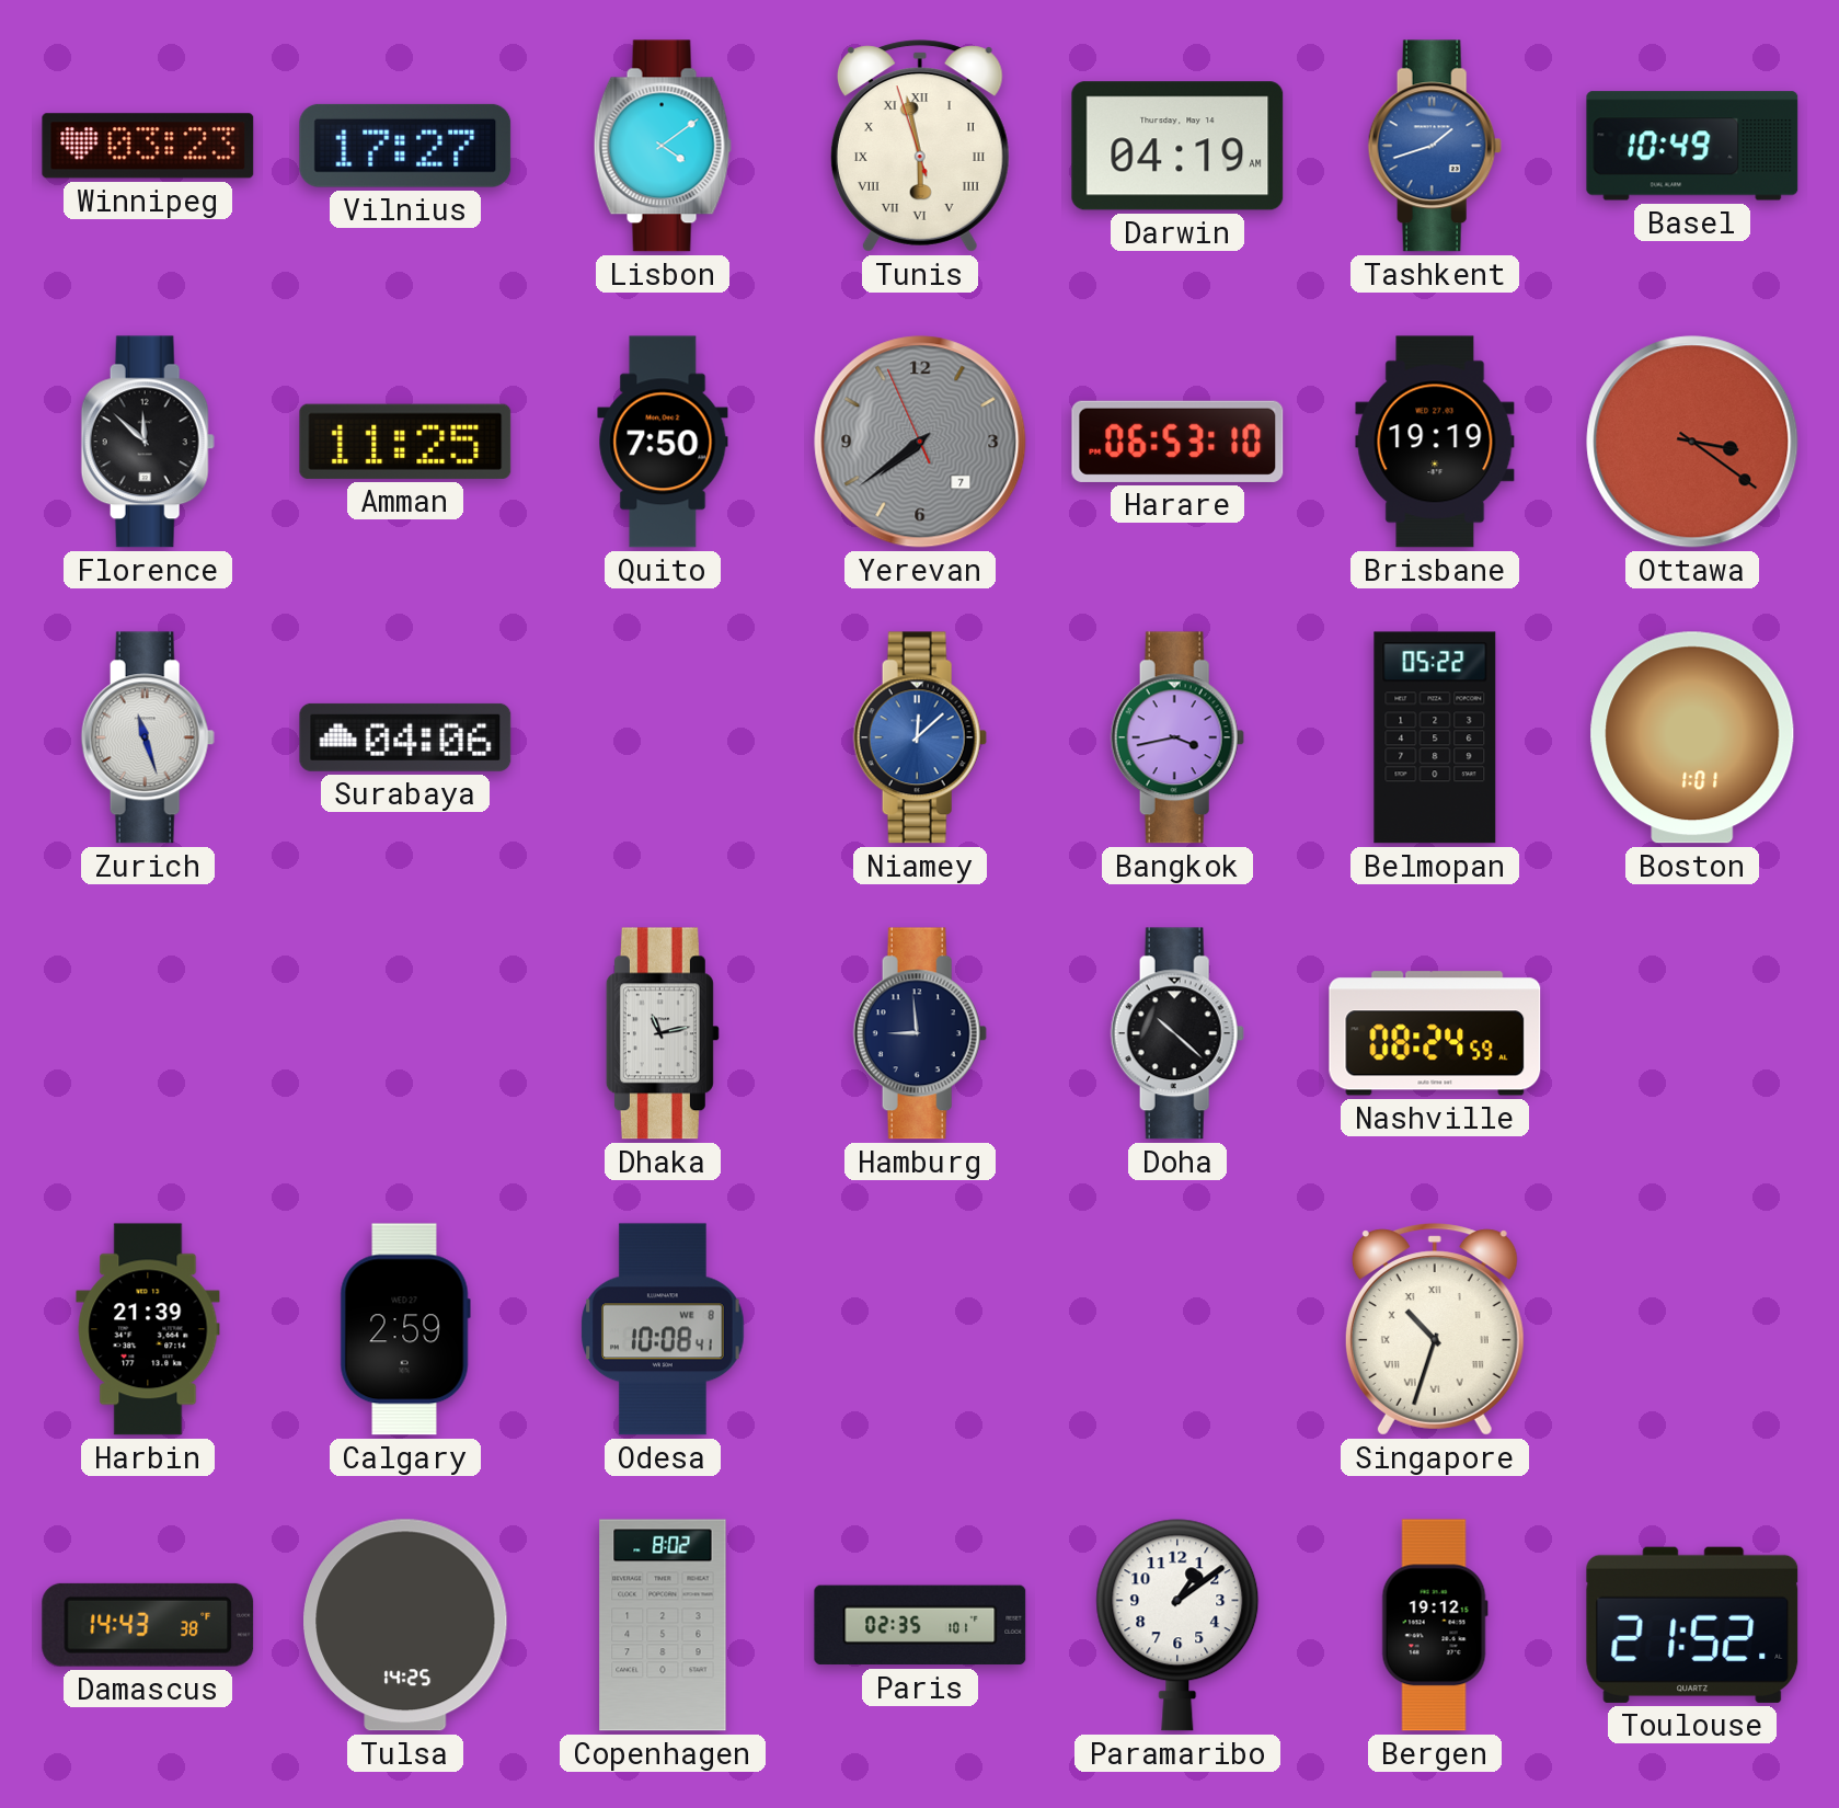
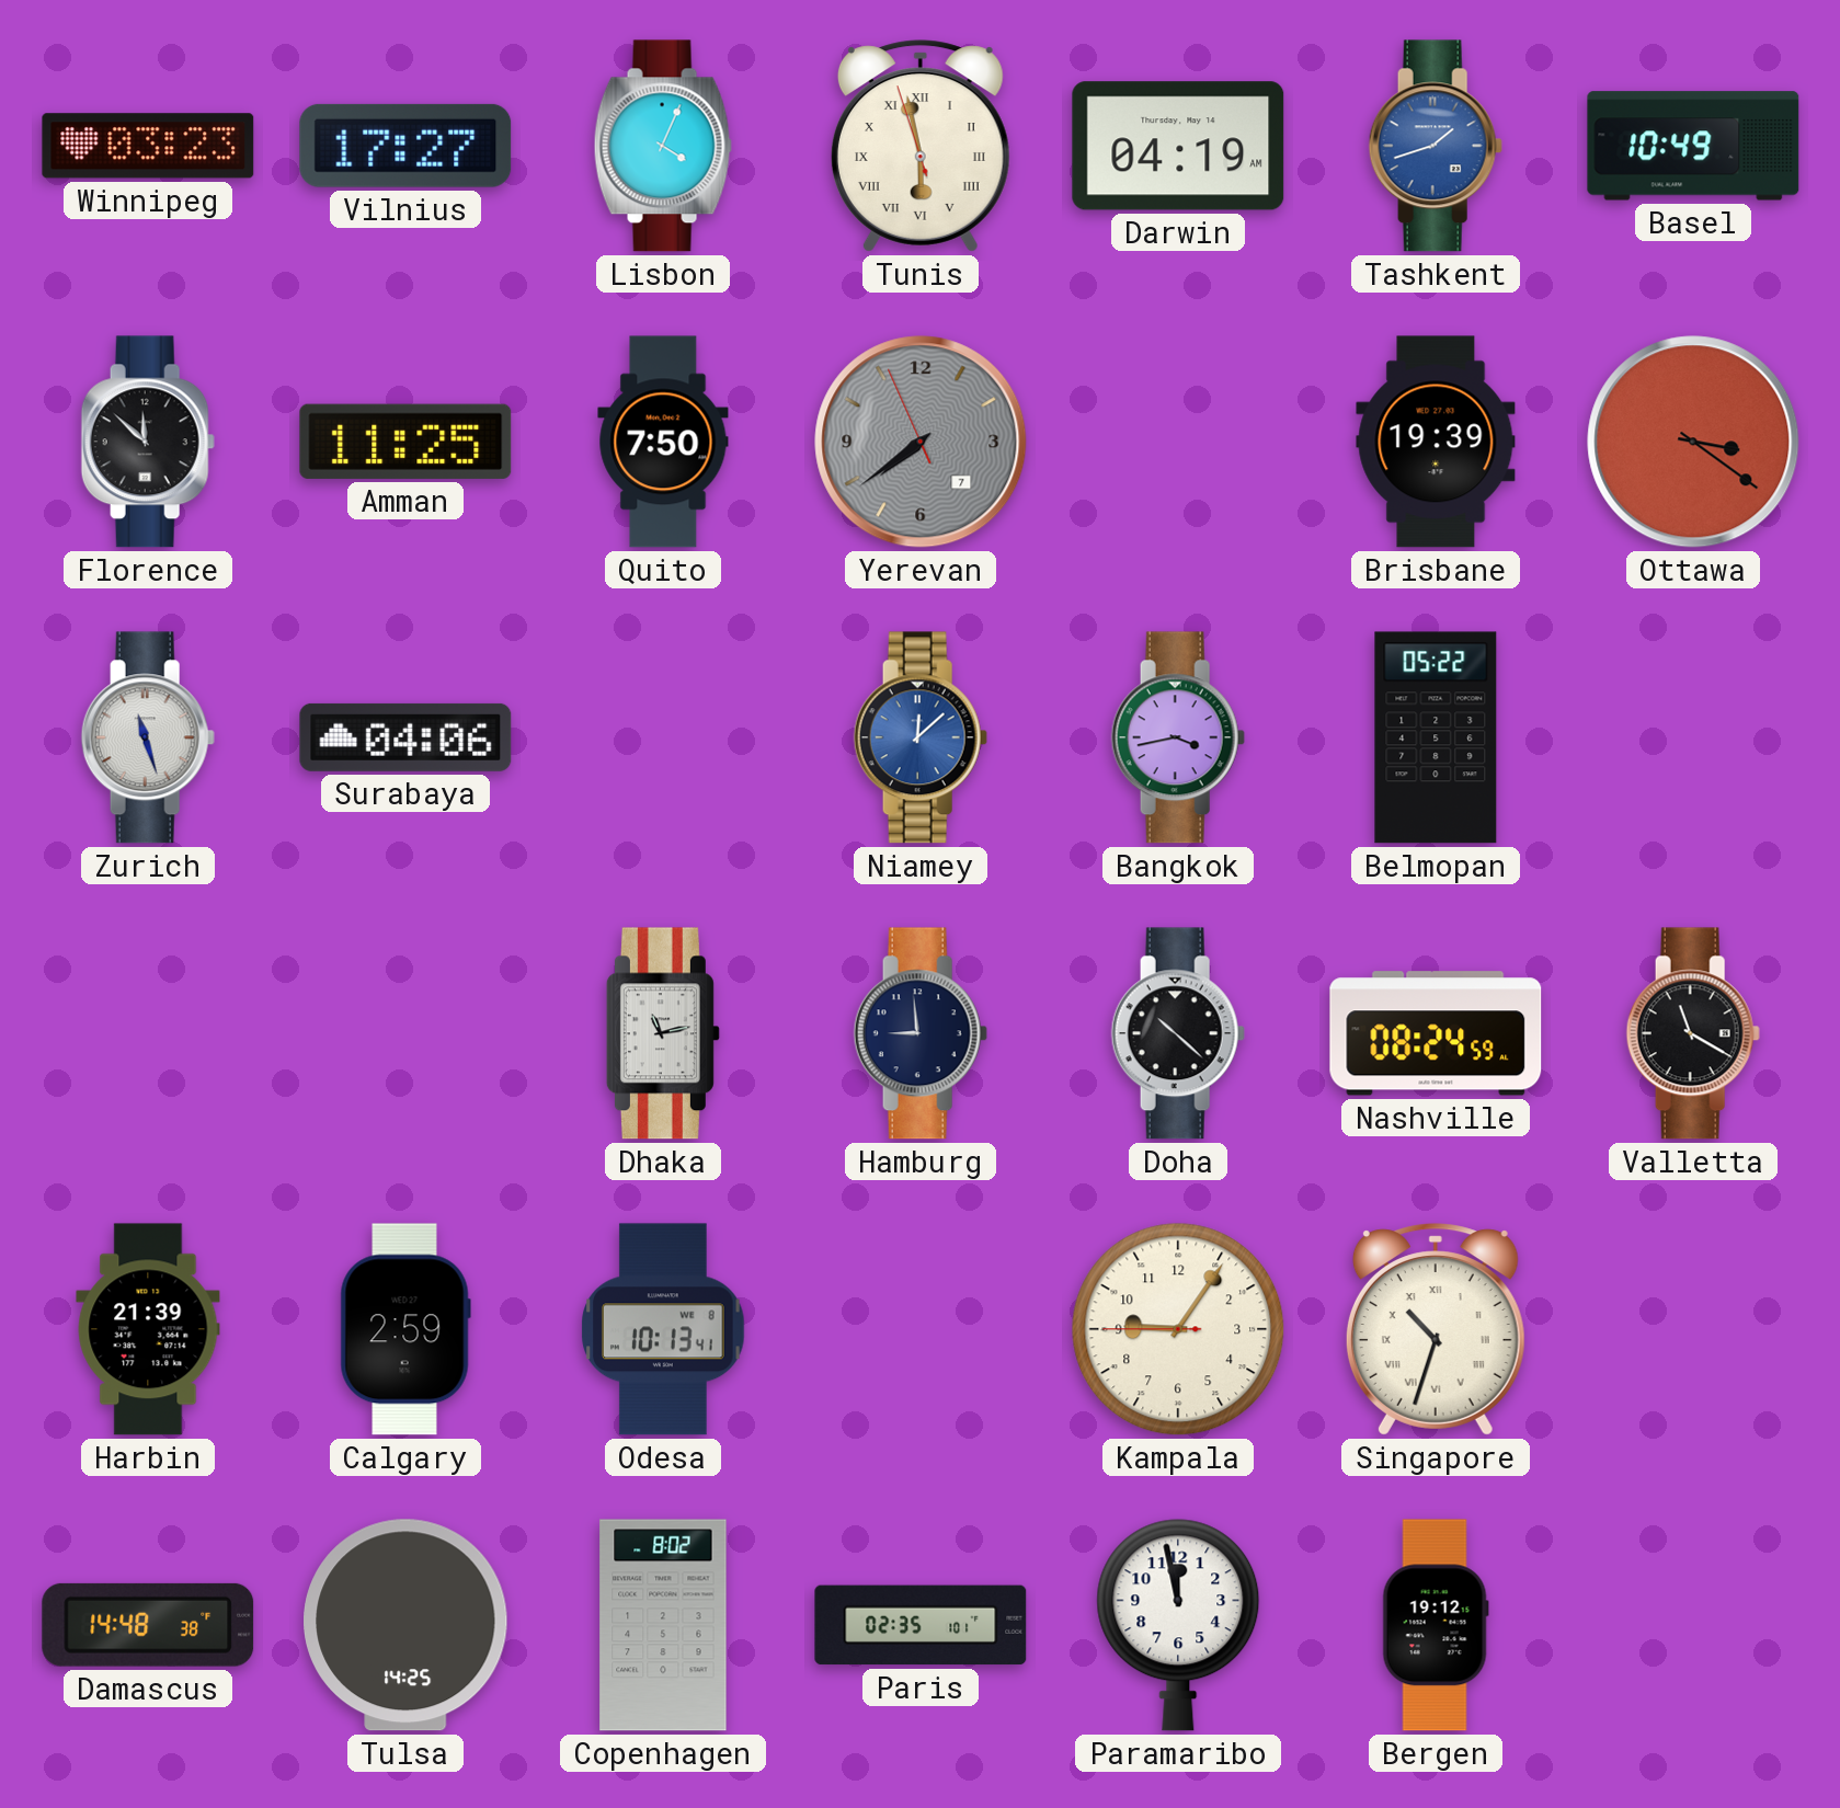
Lisbon: 4:09 -> 4:04
Harare: 06:53 -> none
Brisbane: 19:19 -> 19:39
Boston: 1:01 -> none
Valletta: none -> 11:20
Odesa: 10:08 -> 10:13
Kampala: none -> 9:05
Damascus: 14:43 -> 14:48
Paramaribo: 1:09 -> 11:58
Toulouse: 21:52 -> none
